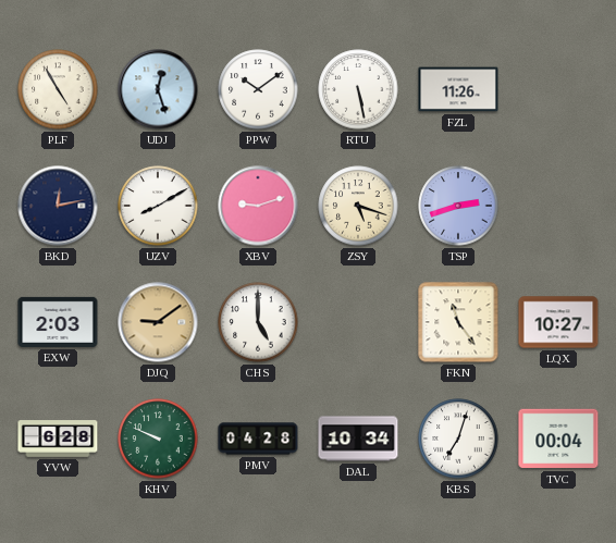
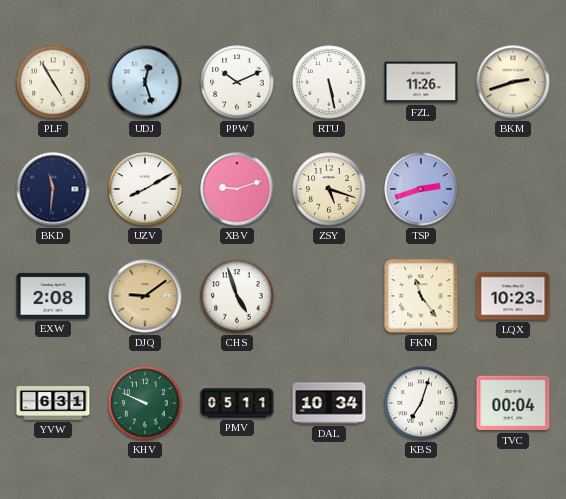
PPW: 10:09 -> 10:11
BKM: none -> 2:42
BKD: 12:13 -> 11:31
EXW: 2:03 -> 2:08
CHS: 5:00 -> 4:57
LQX: 10:27 -> 10:23
YVW: 6:28 -> 6:31
PMV: 04:28 -> 05:11
